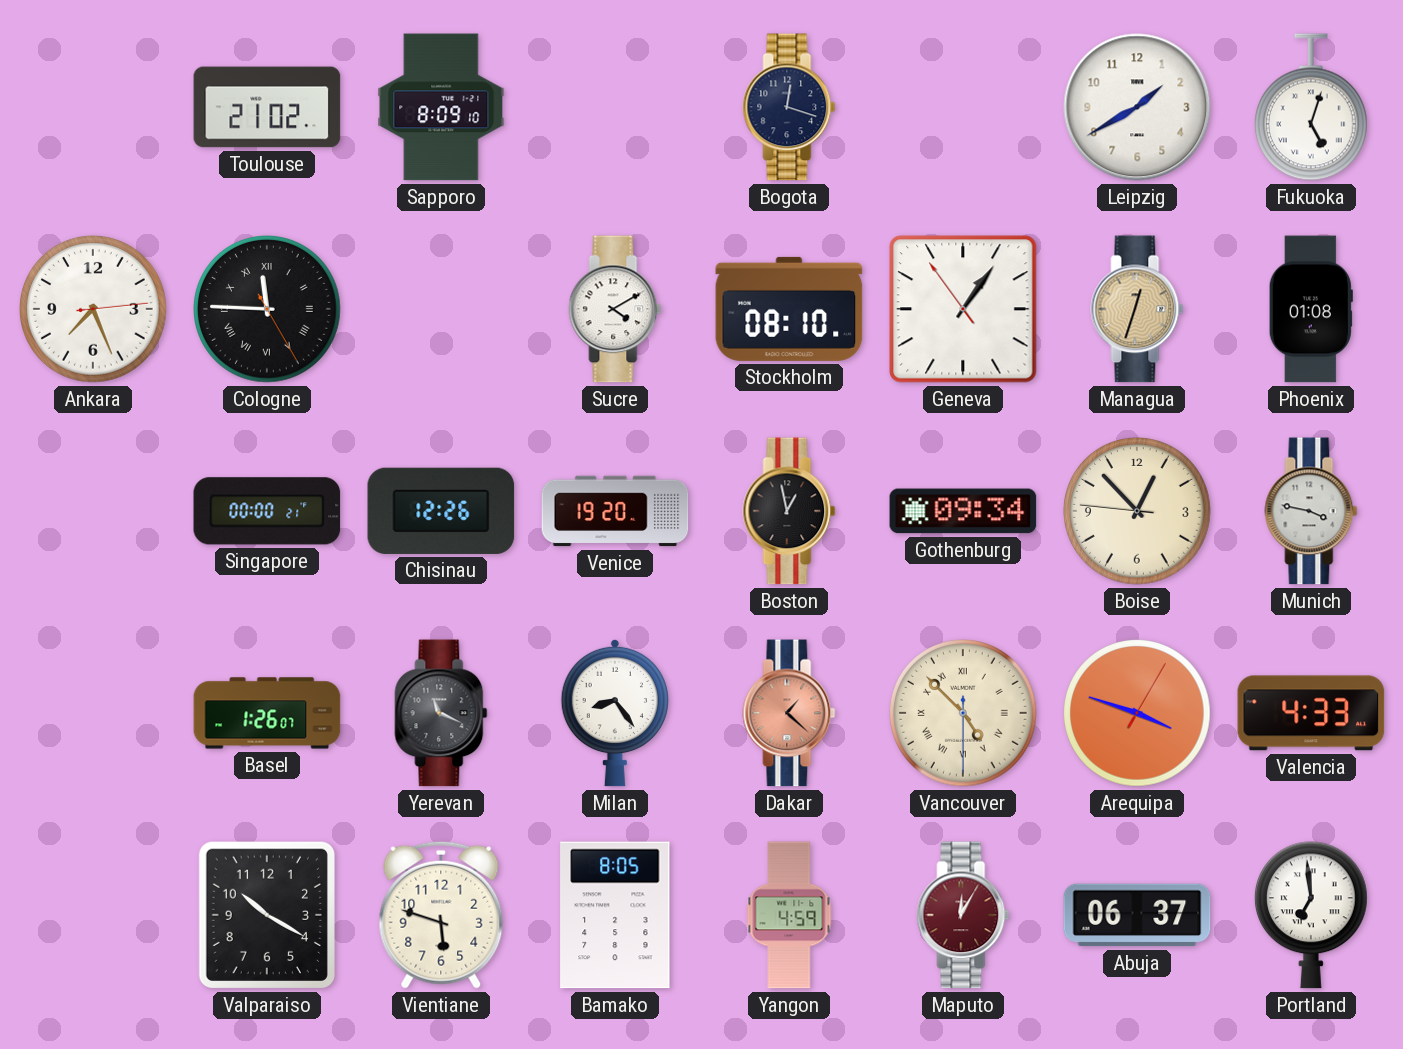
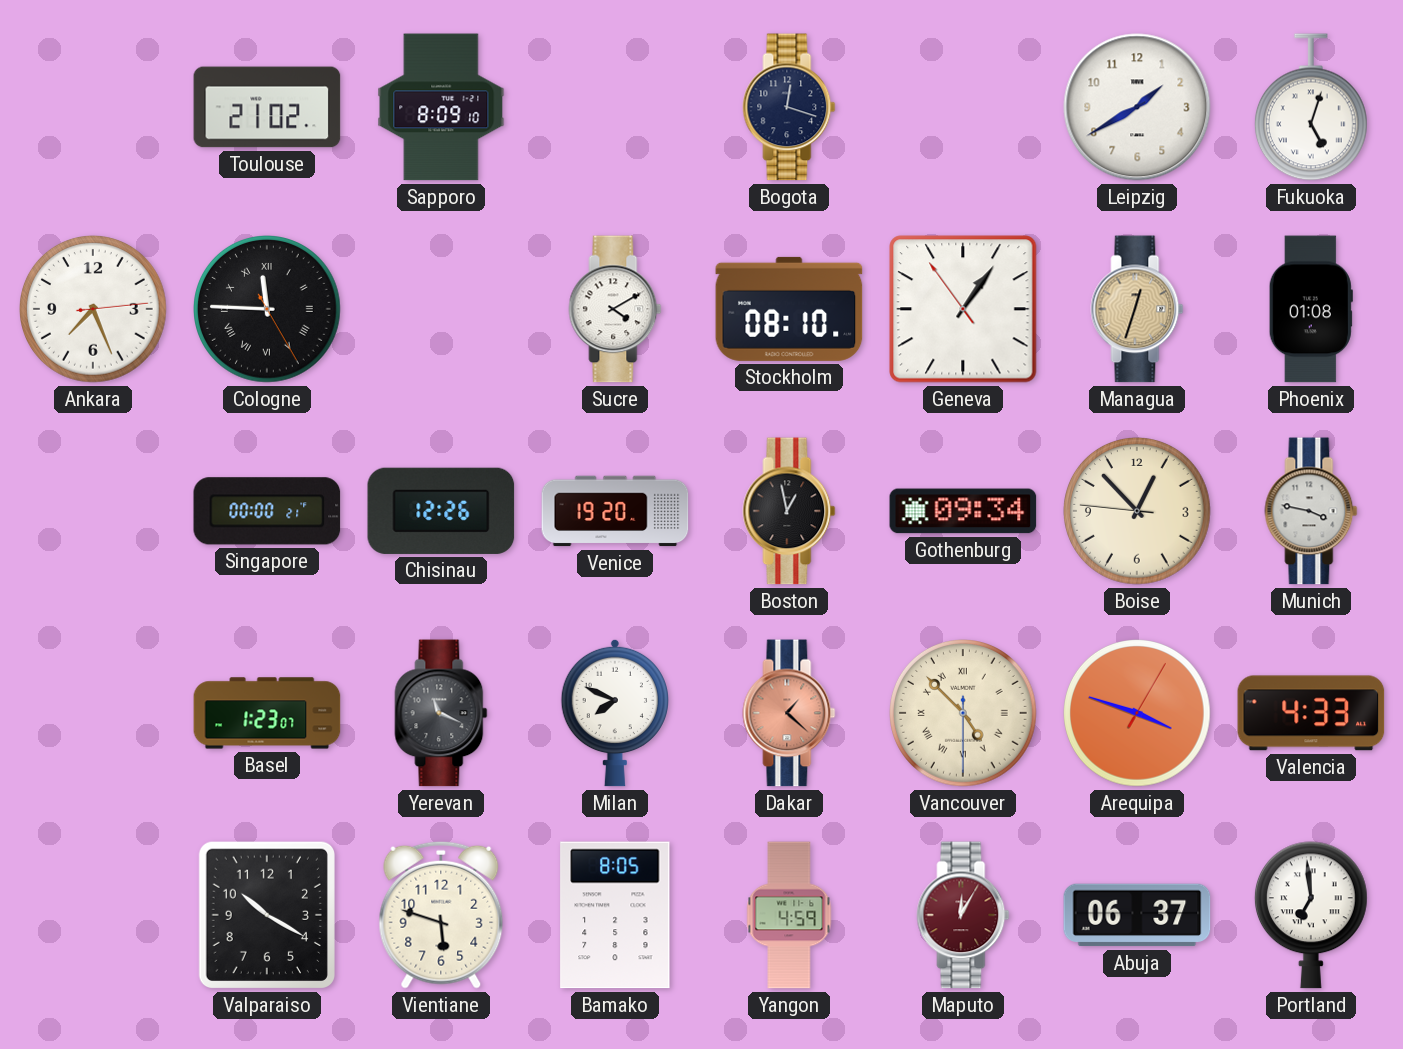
Basel: 1:26 -> 1:23
Milan: 8:24 -> 7:49
